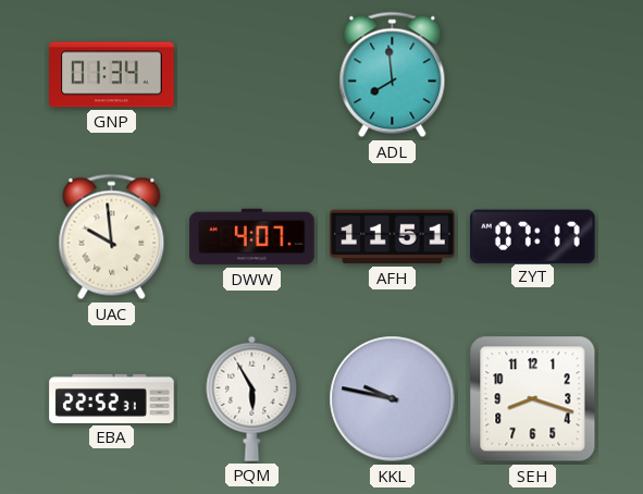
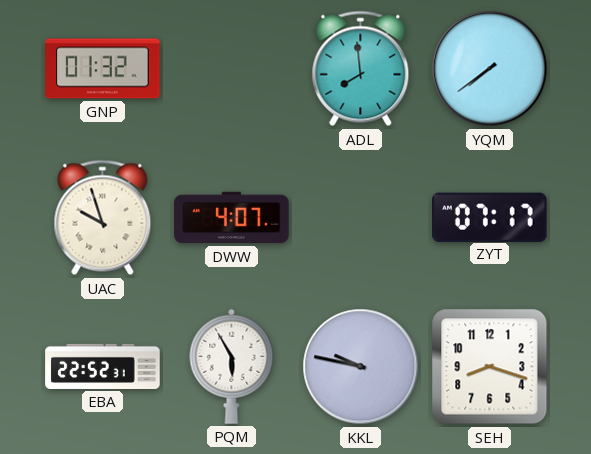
GNP: 01:34 -> 01:32
YQM: none -> 7:39
UAC: 9:59 -> 9:57
AFH: 11:51 -> none
